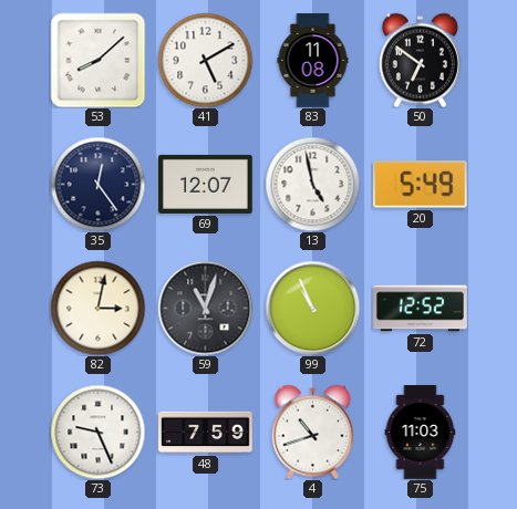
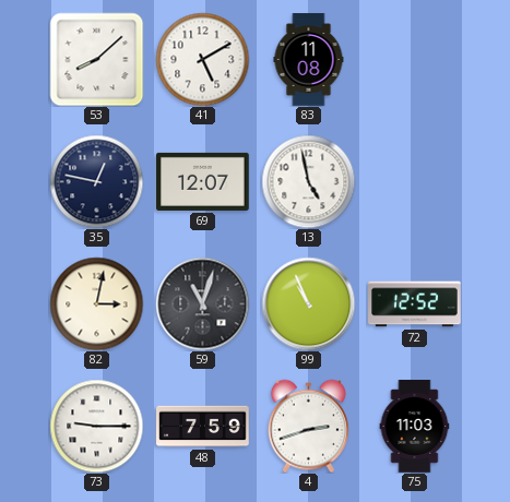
50: 6:51 -> none
35: 12:24 -> 12:47
20: 5:49 -> none
73: 9:26 -> 9:15
4: 10:42 -> 2:42
